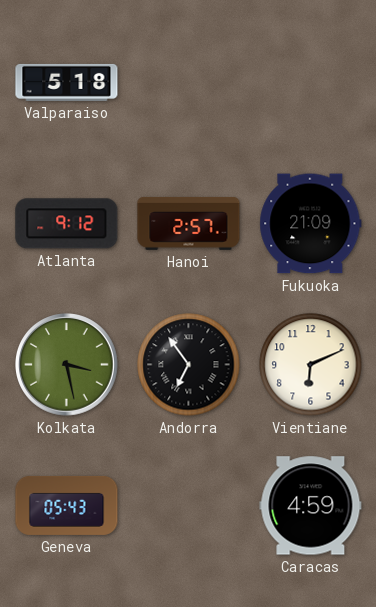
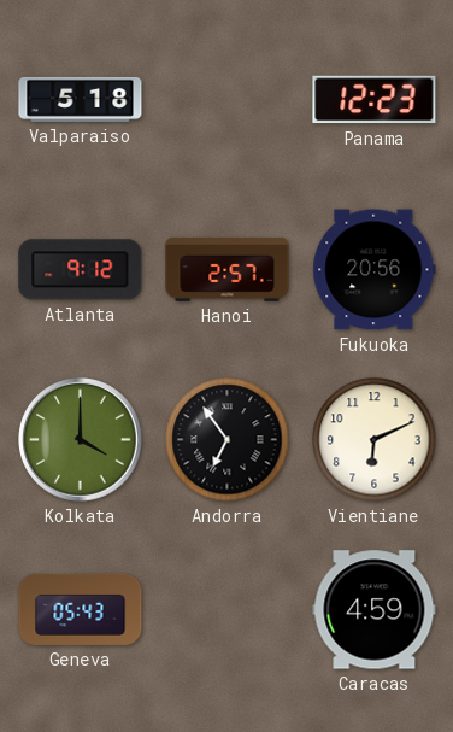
Panama: none -> 12:23
Fukuoka: 21:09 -> 20:56
Kolkata: 3:28 -> 4:00
